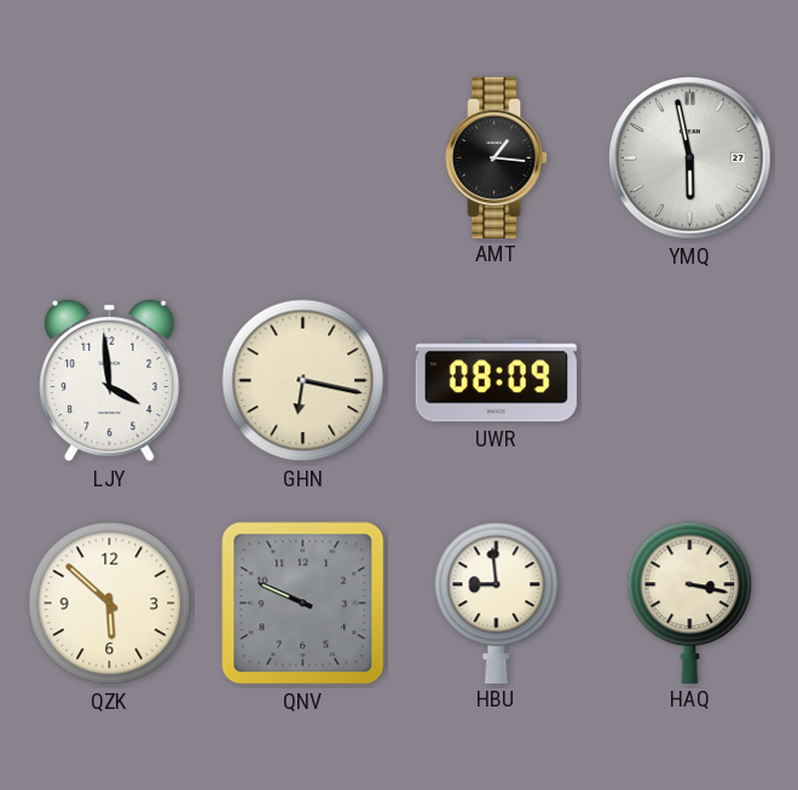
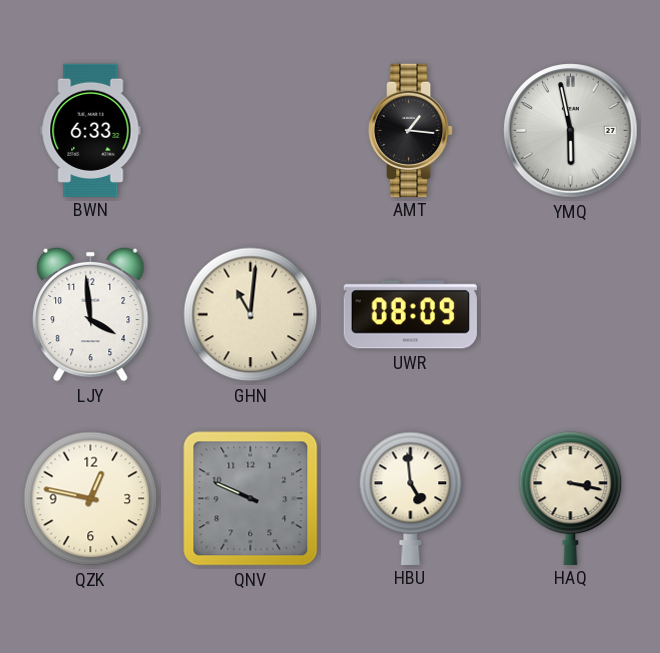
BWN: none -> 6:33
GHN: 6:17 -> 11:01
QZK: 5:52 -> 12:47
HBU: 8:59 -> 4:59
